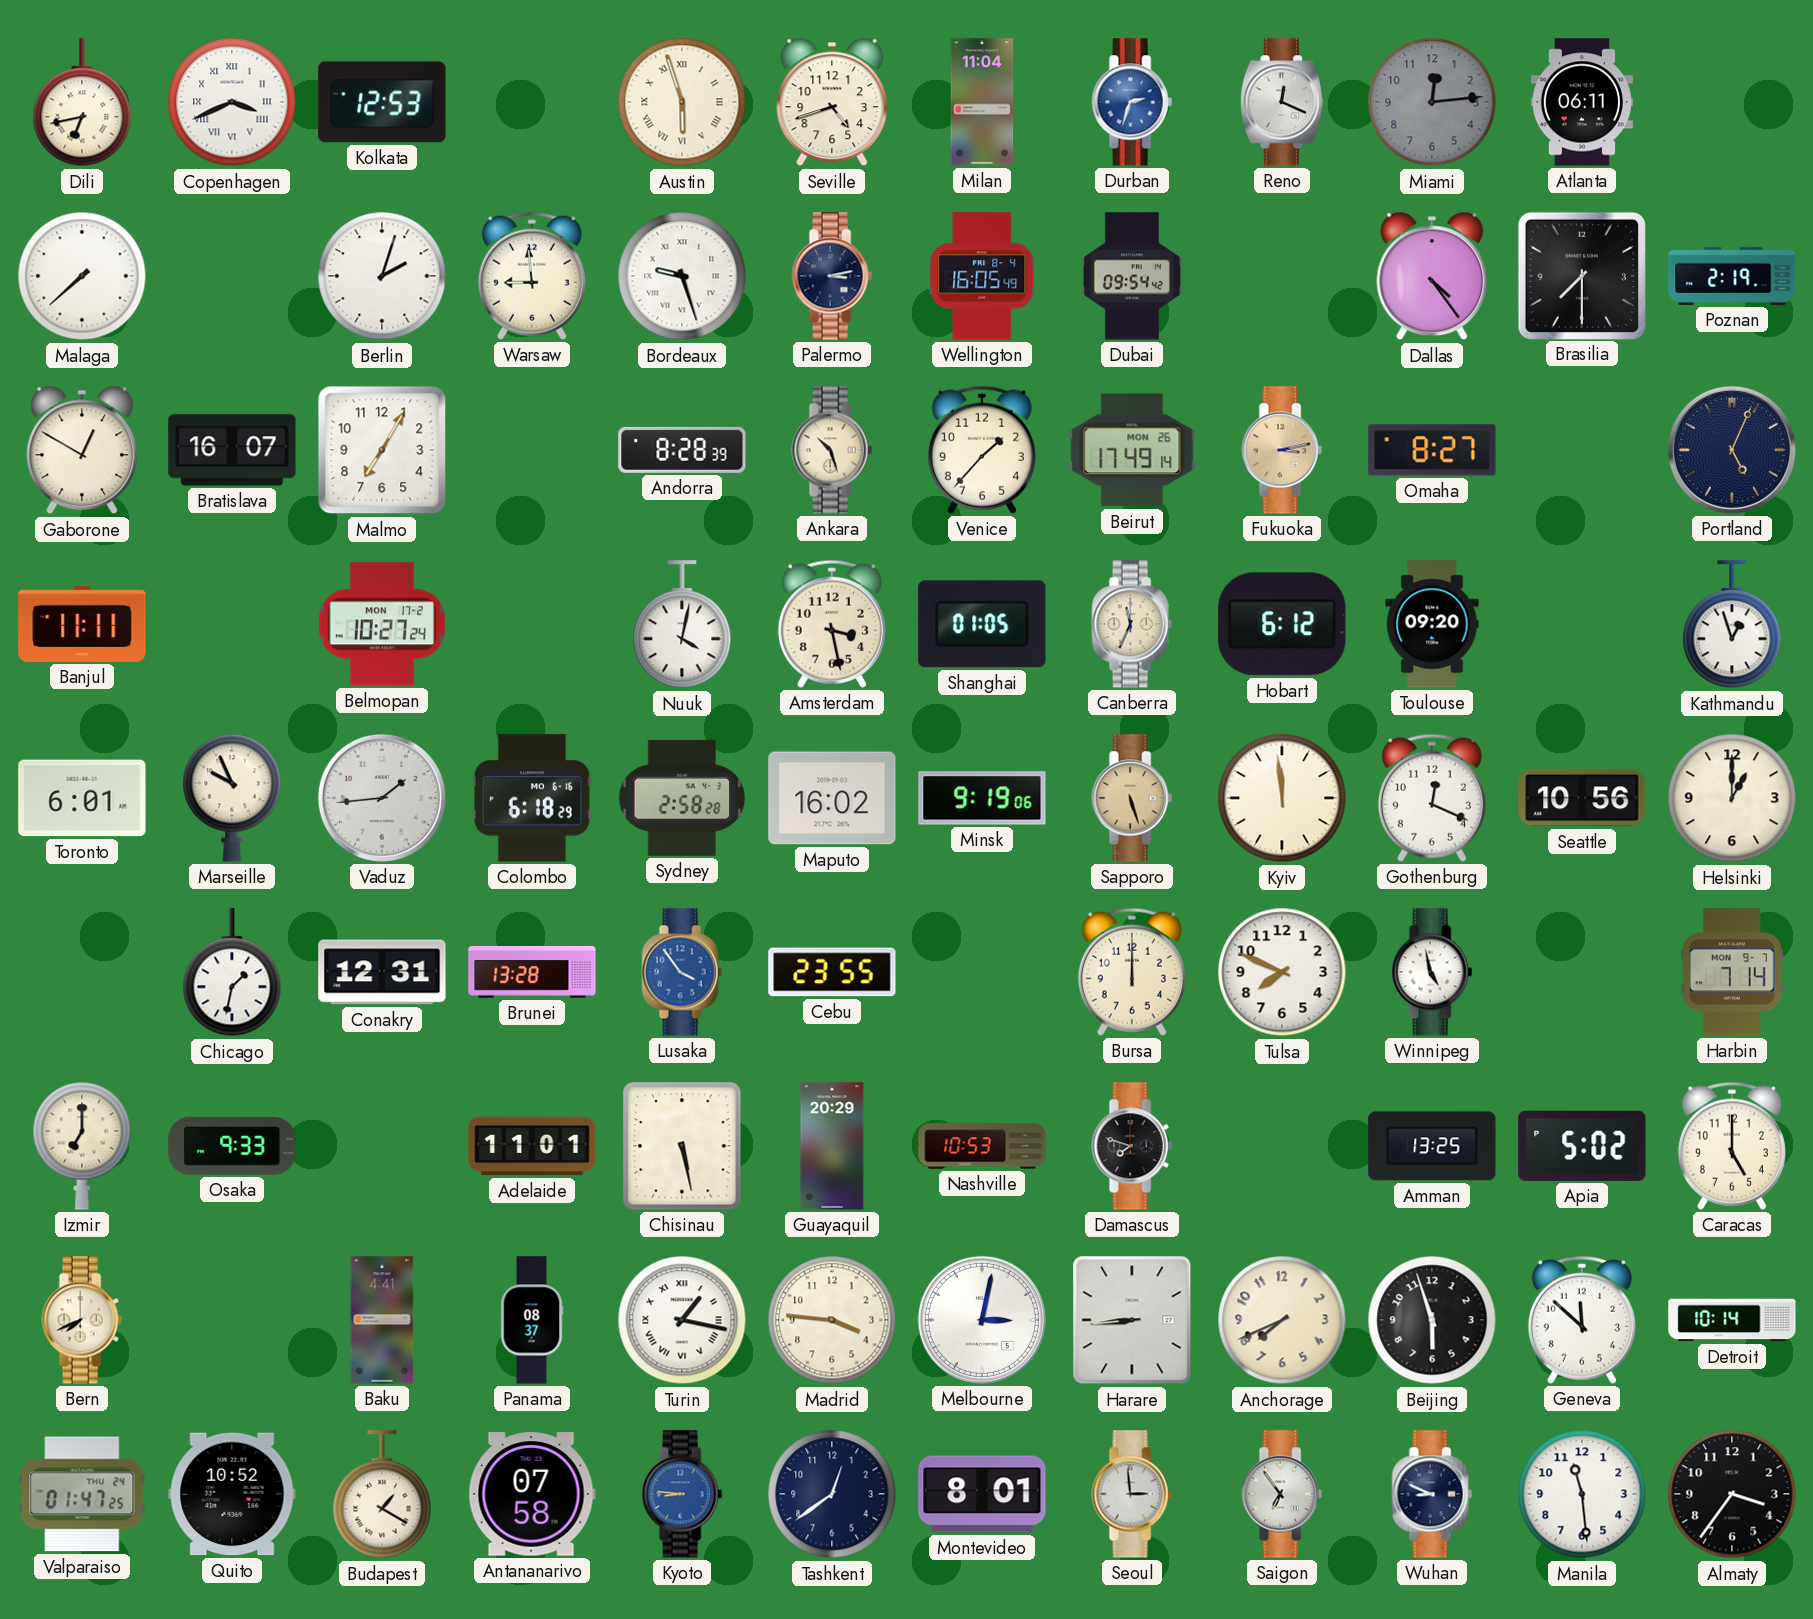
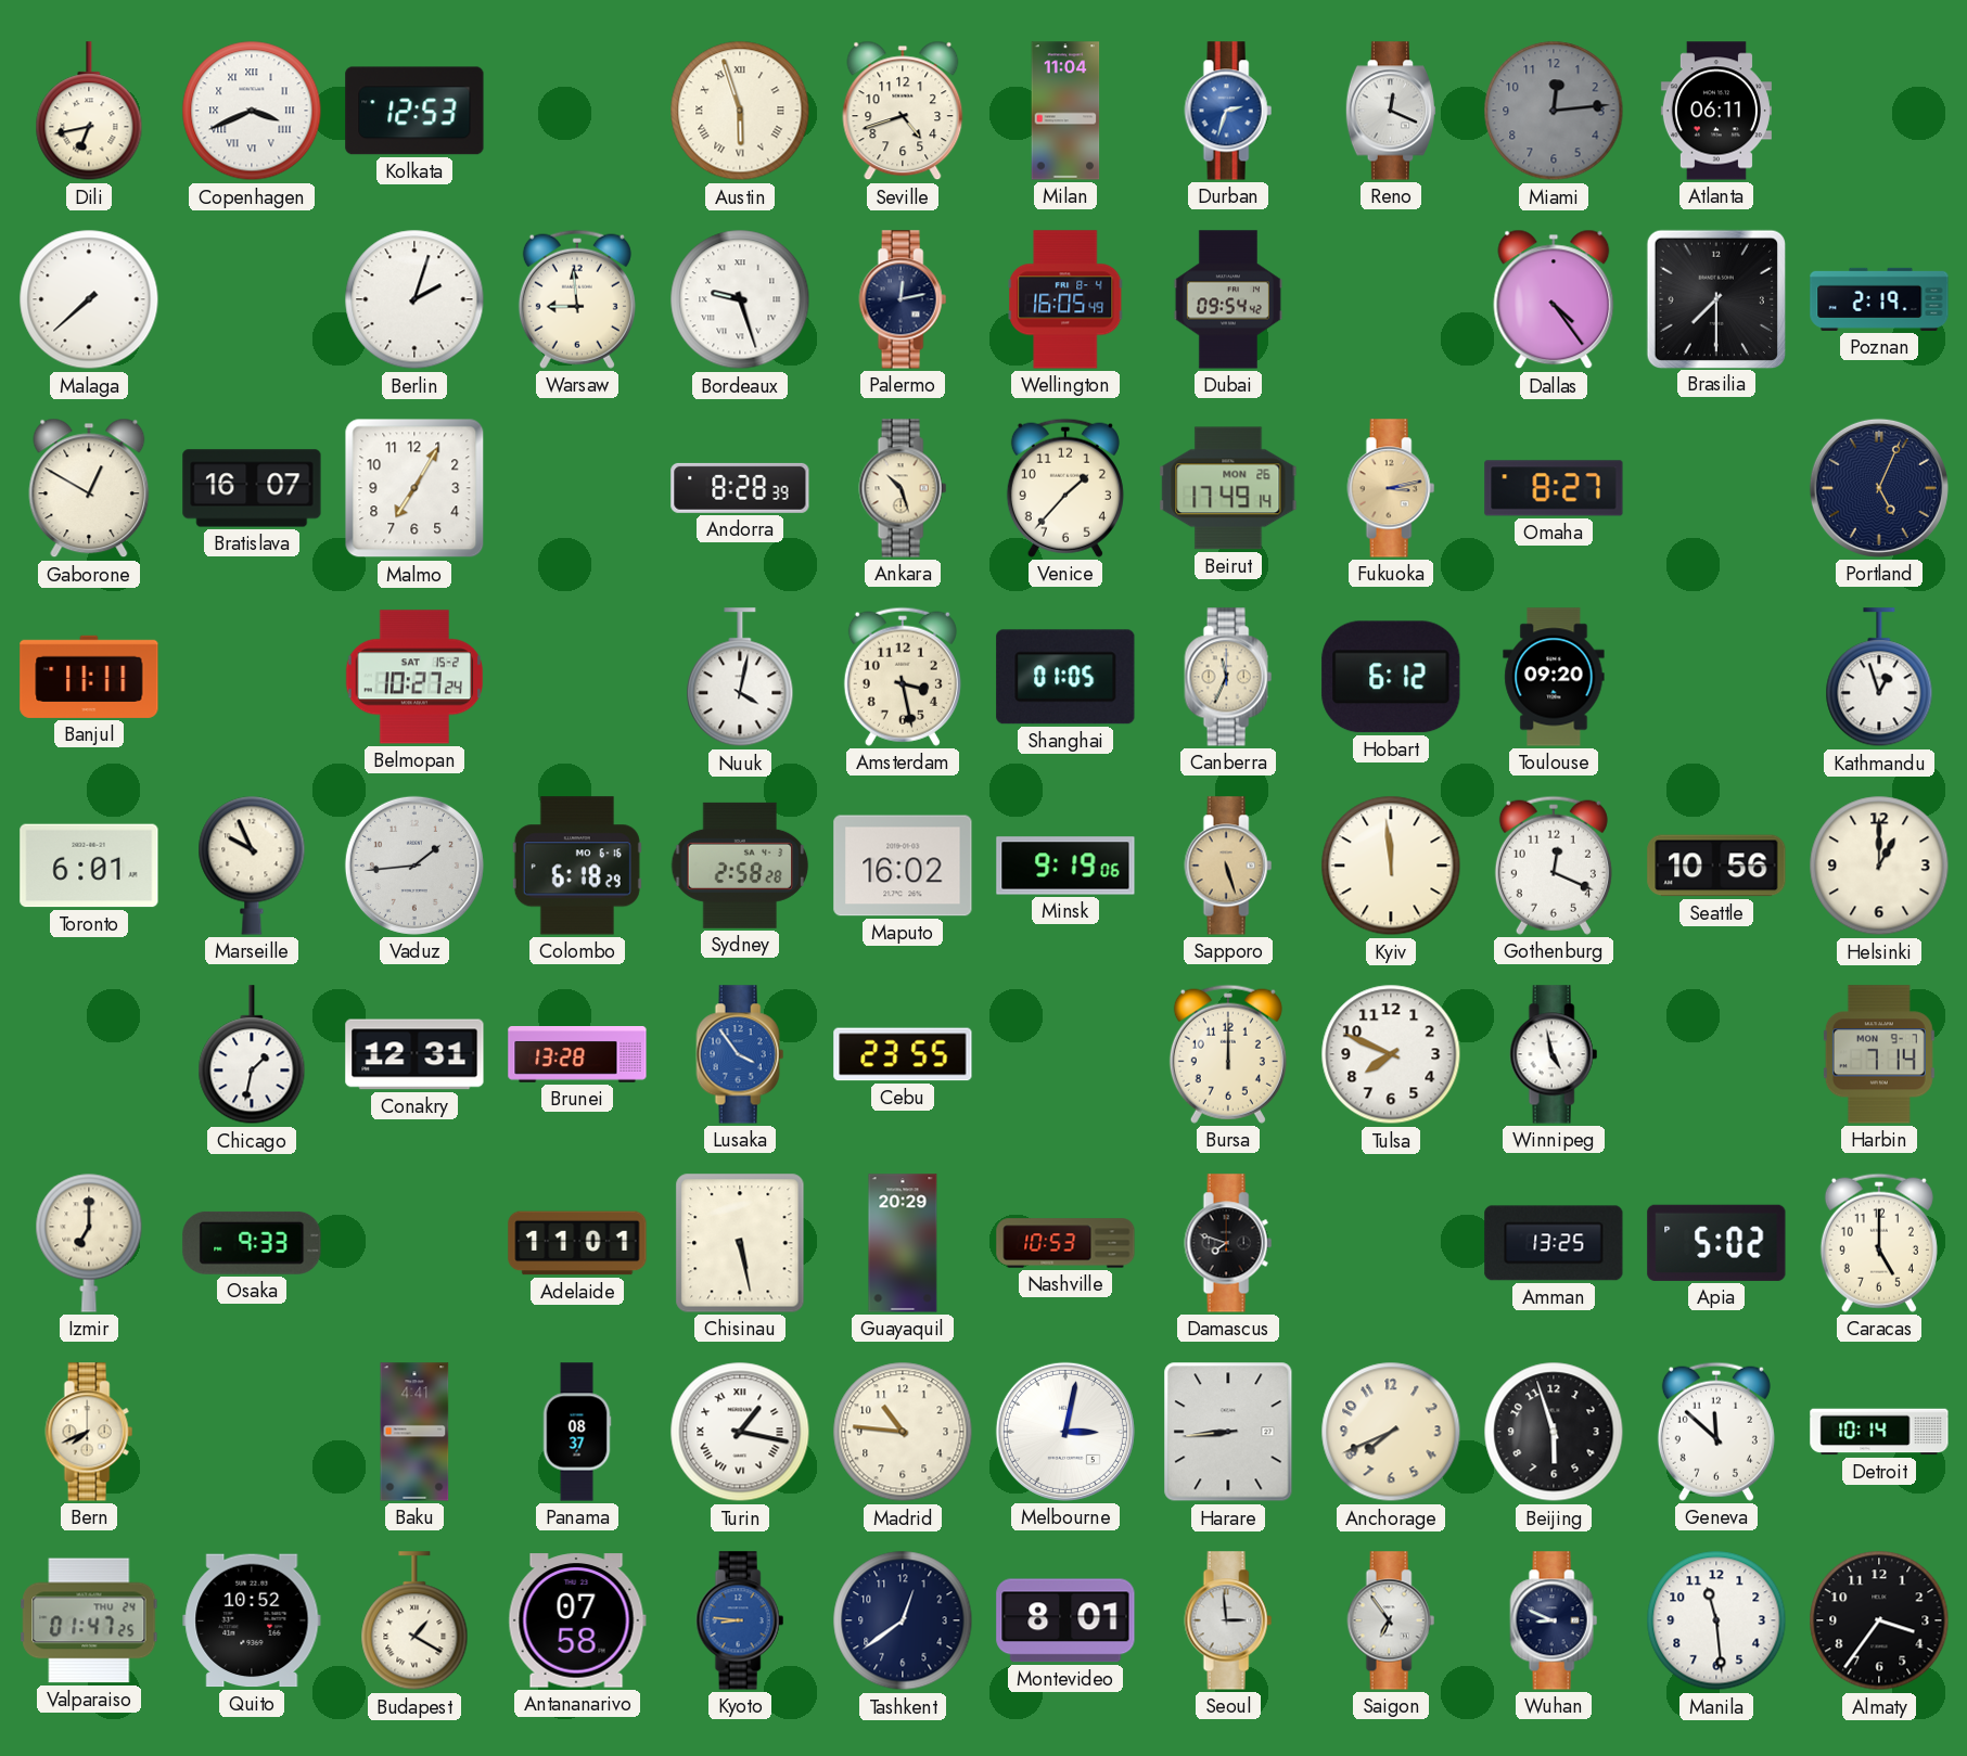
Palermo: 3:13 -> 12:13
Belmopan date: MON 17-2 -> SAT 15-2
Madrid: 3:46 -> 10:46
